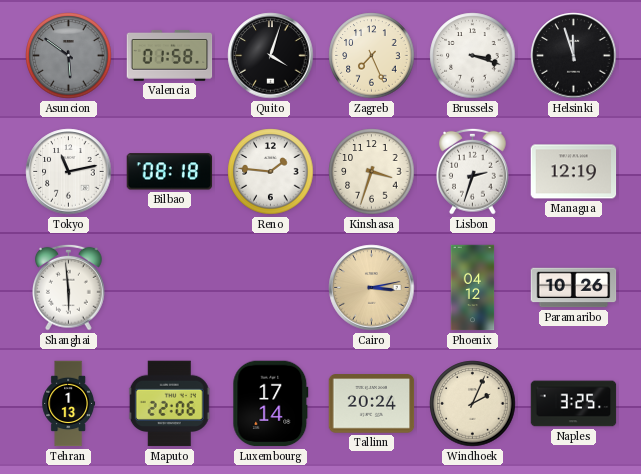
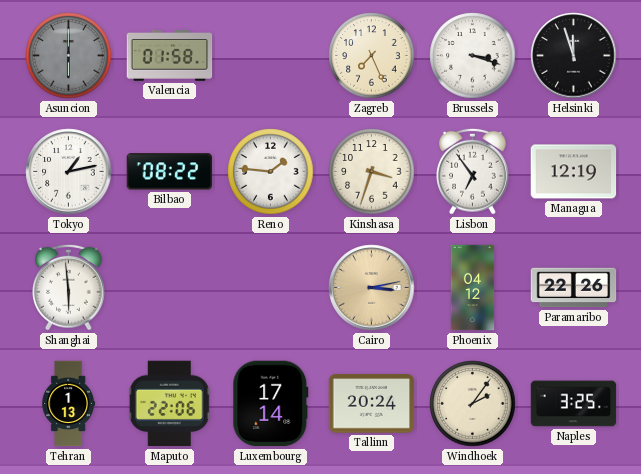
Asuncion: 5:51 -> 6:00
Quito: 4:03 -> none
Tokyo: 11:13 -> 1:13
Bilbao: 08:18 -> 08:22
Lisbon: 2:33 -> 6:54
Paramaribo: 10:26 -> 22:26
Windhoek: 2:04 -> 2:06
